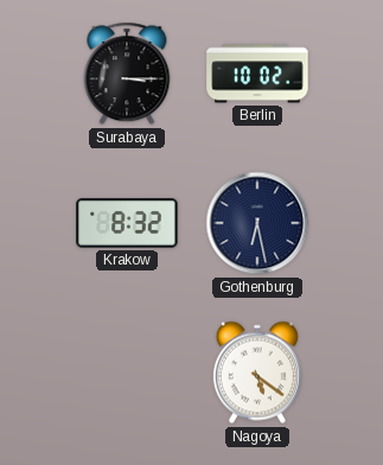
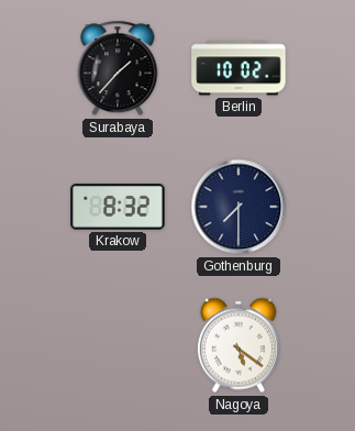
Surabaya: 3:15 -> 1:37
Gothenburg: 6:28 -> 7:30
